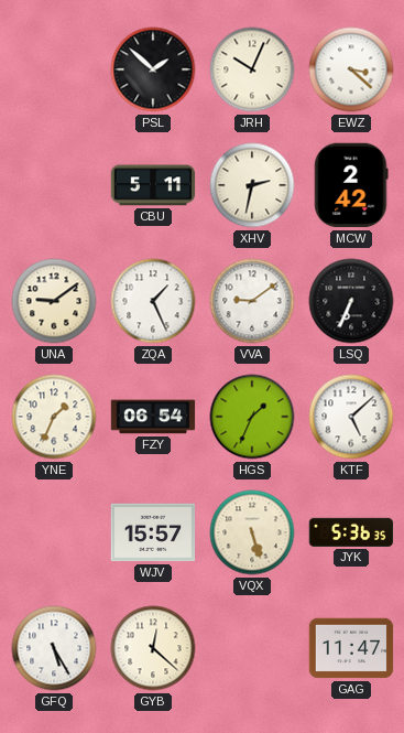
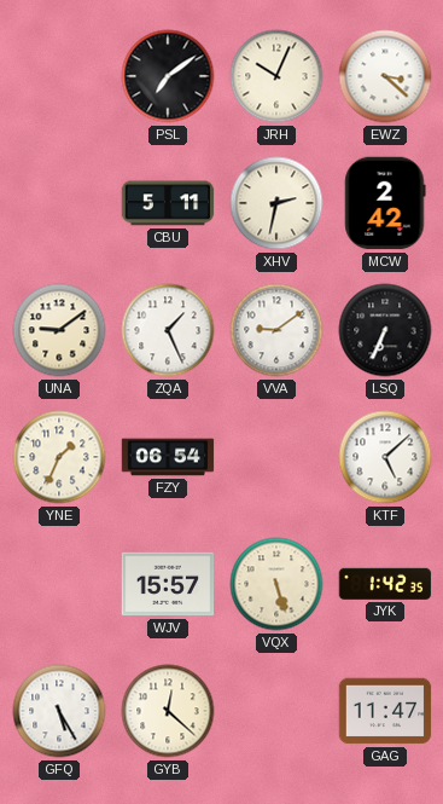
PSL: 1:52 -> 7:09
HGS: 1:34 -> none
JYK: 5:36 -> 1:42
